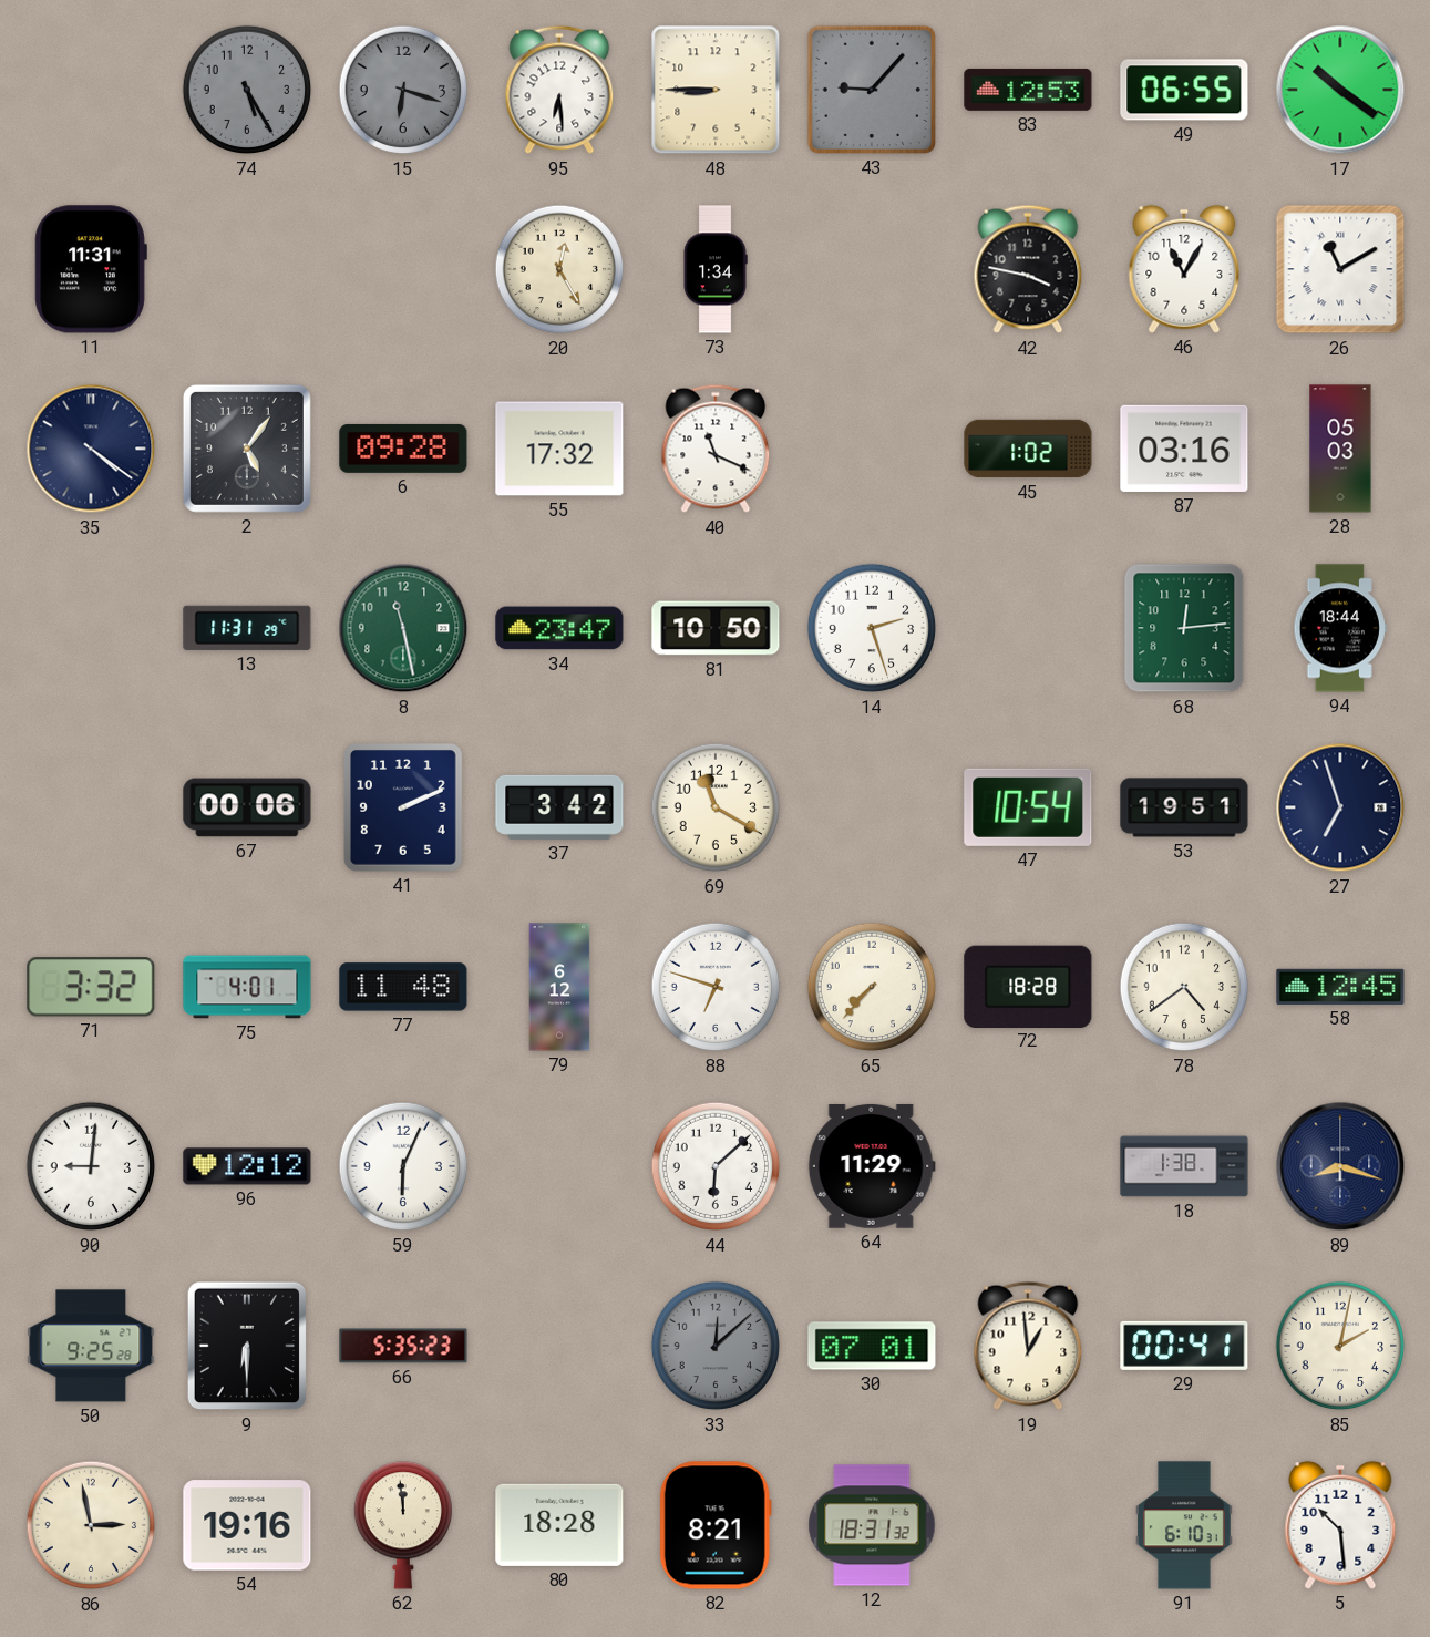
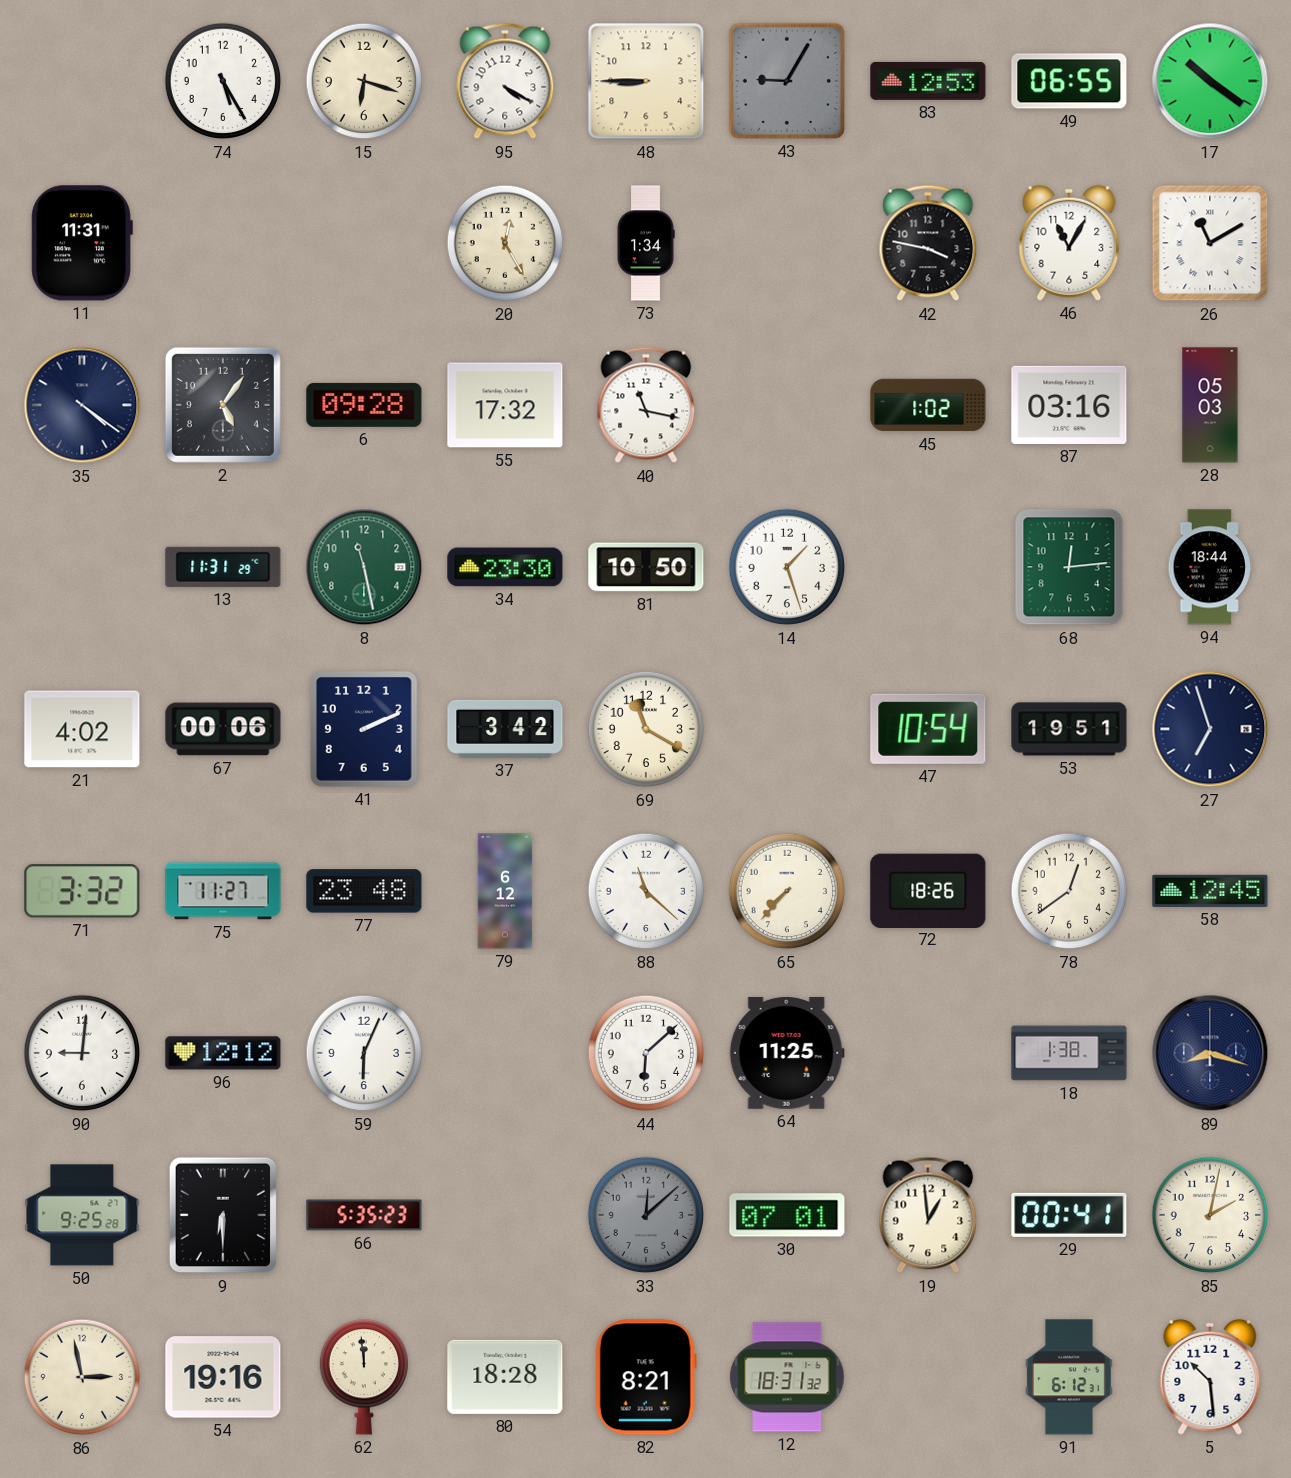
74 dial: grey -> white
15 dial: grey -> cream
95: 6:29 -> 4:20
43: 9:07 -> 9:05
40: 11:19 -> 11:17
34: 23:47 -> 23:30
14: 2:27 -> 1:27
21: none -> 4:02
75: 4:01 -> 11:27
77: 11:48 -> 23:48
88: 6:48 -> 11:22
72: 18:28 -> 18:26
78: 4:39 -> 12:39
64: 11:29 -> 11:25
91: 6:10 -> 6:12
